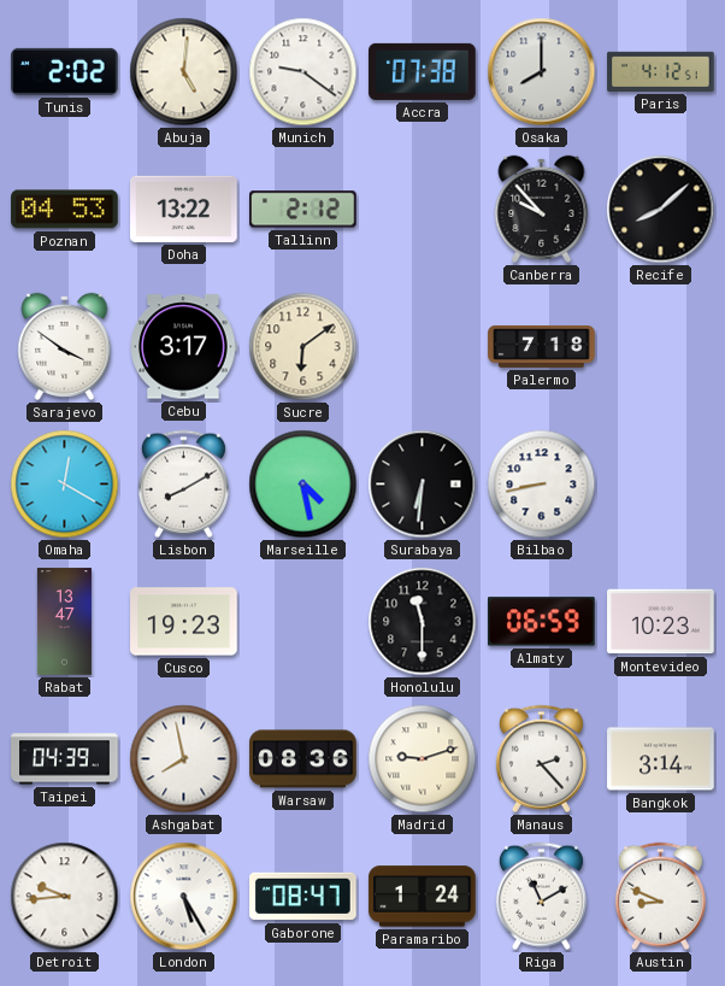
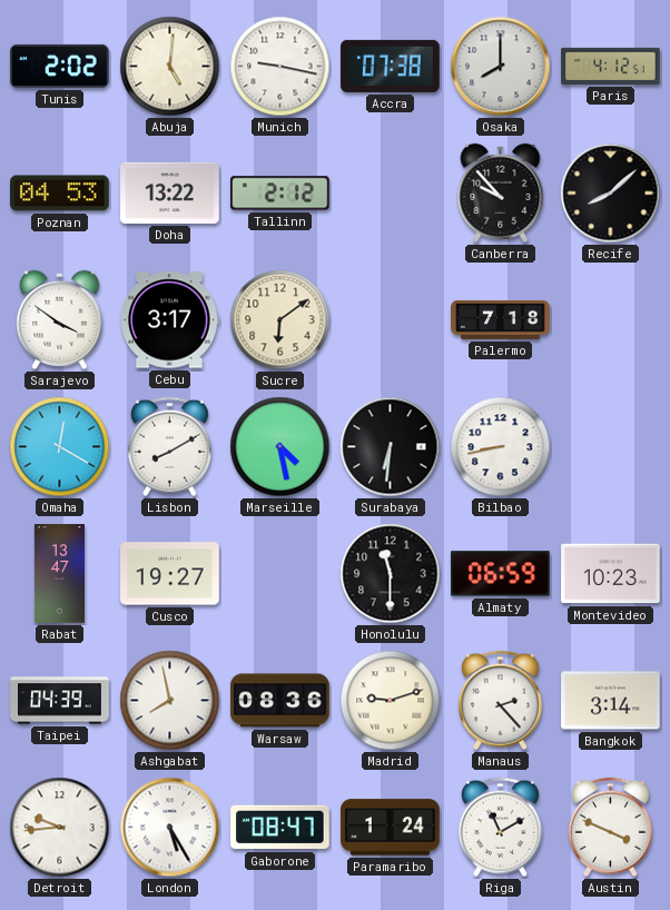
Munich: 9:21 -> 9:17
Cusco: 19:23 -> 19:27
Austin: 8:49 -> 3:49
